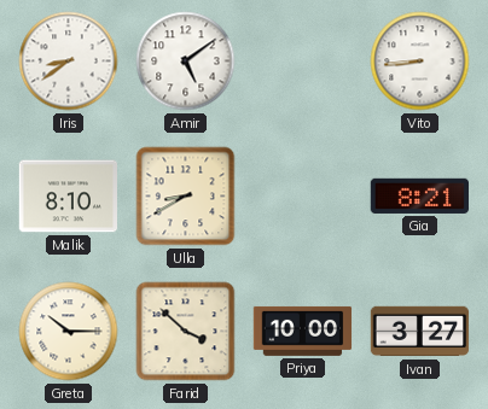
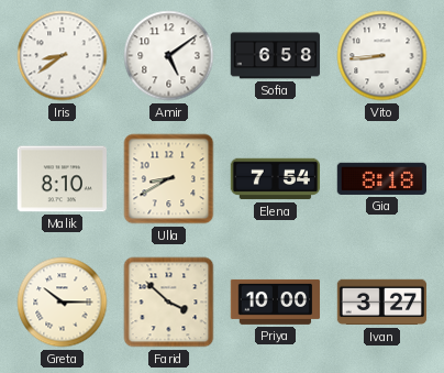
Sofia: none -> 6:58
Elena: none -> 7:54
Gia: 8:21 -> 8:18
